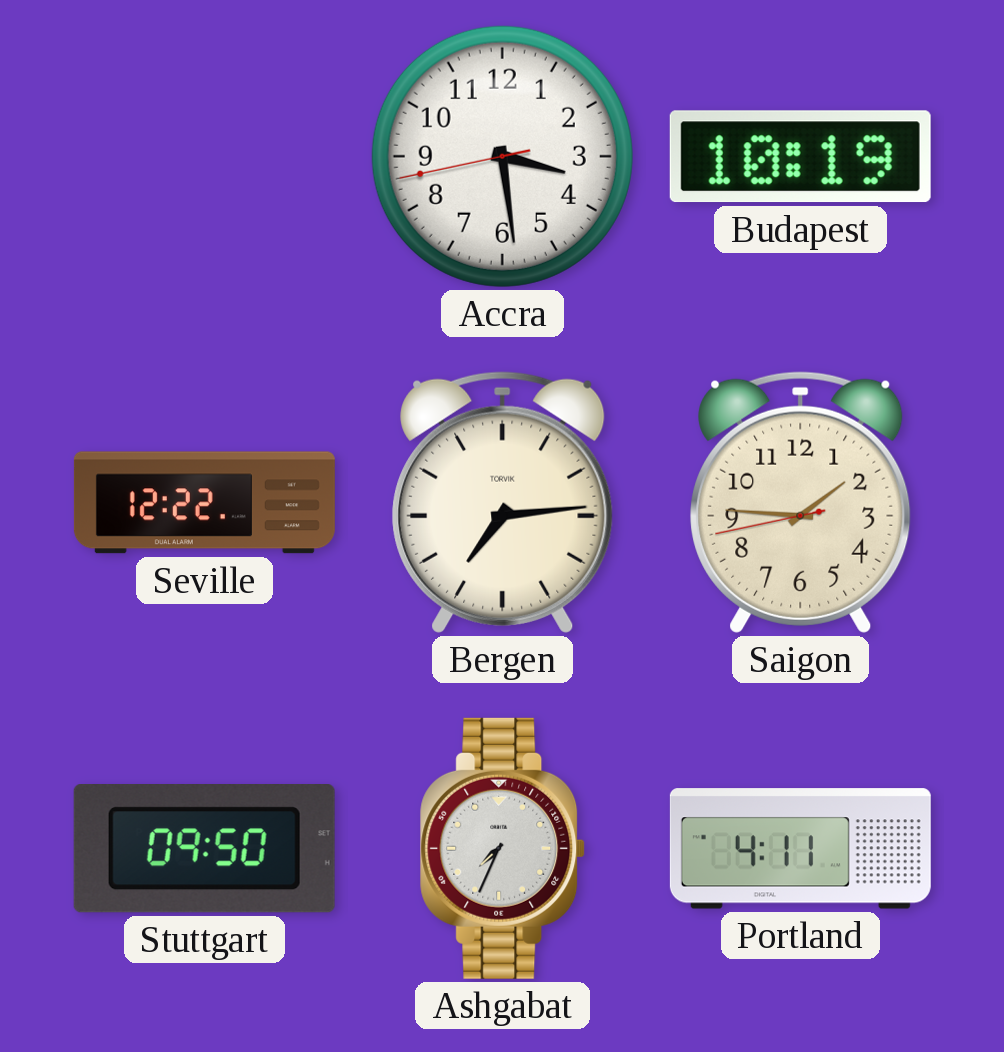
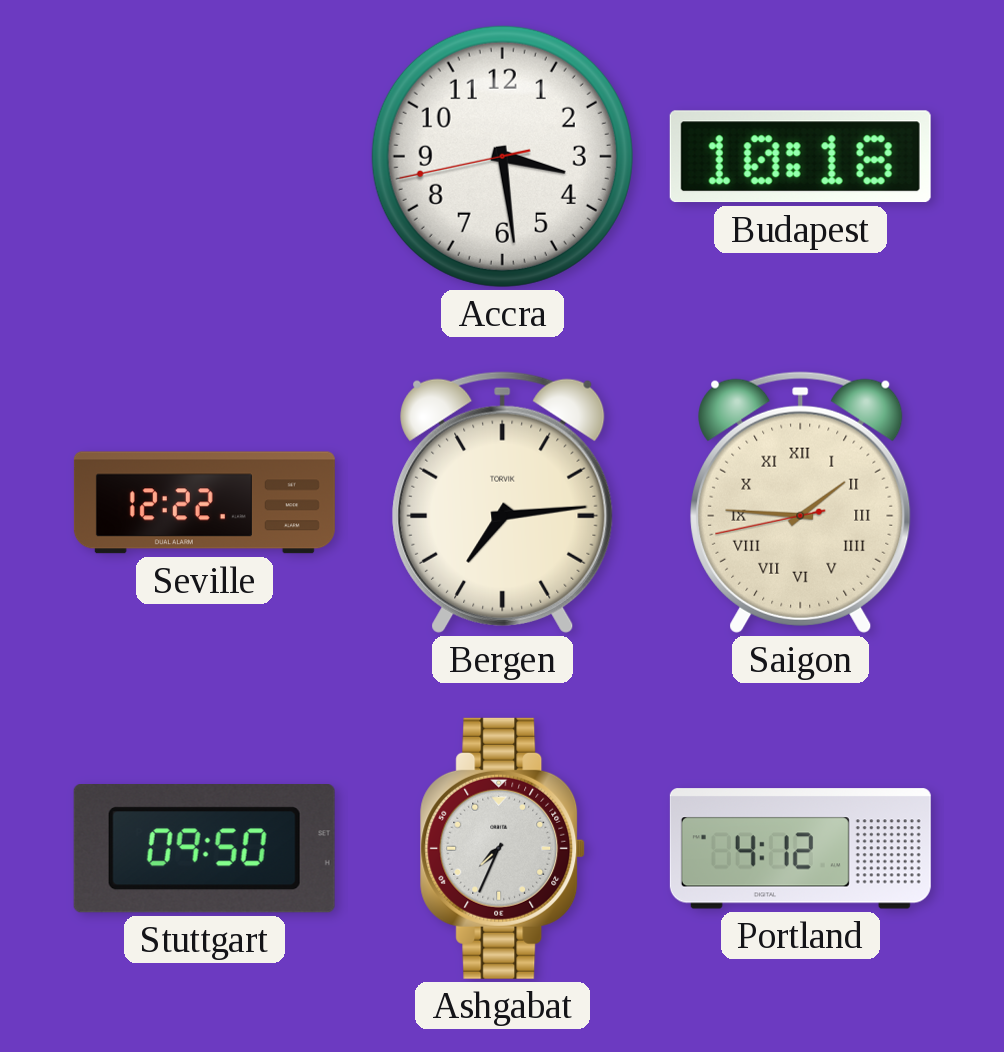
Budapest: 10:19 -> 10:18
Saigon numerals: Arabic -> Roman
Portland: 4:11 -> 4:12
